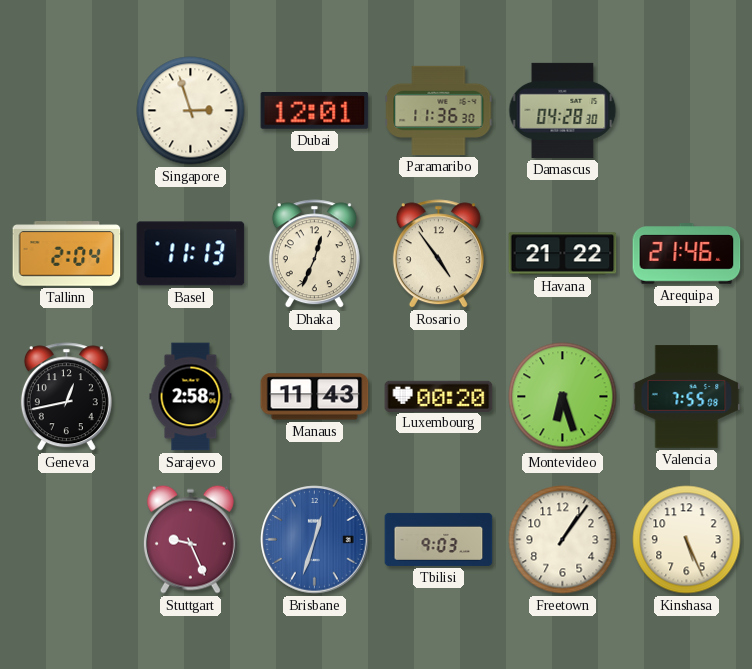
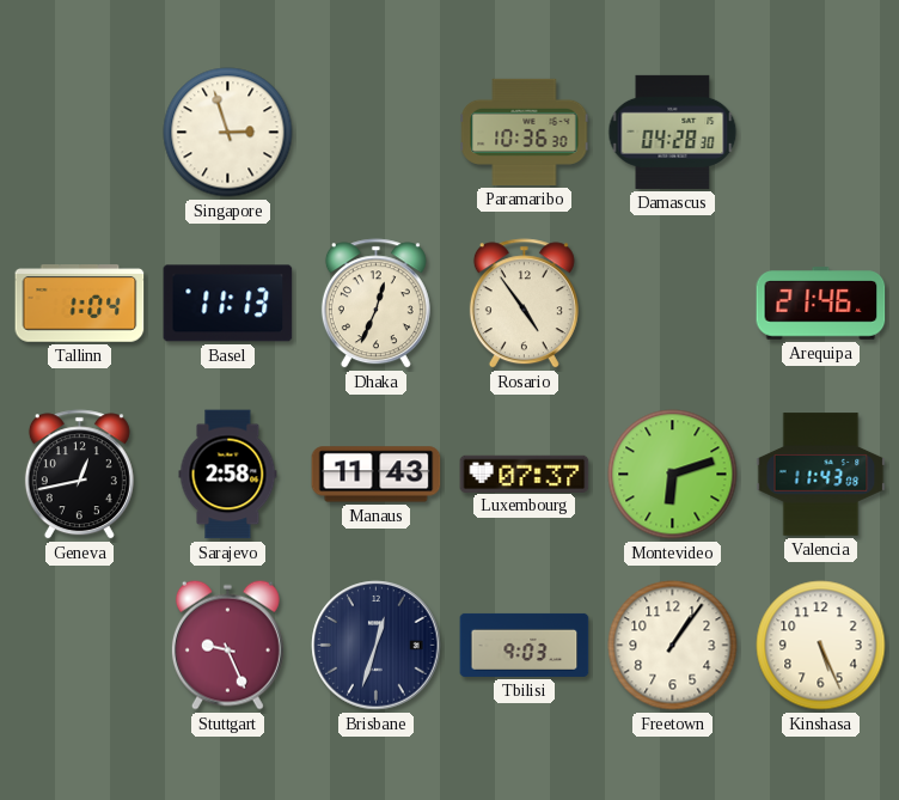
Dubai: 12:01 -> none
Paramaribo: 11:36 -> 10:36
Tallinn: 2:04 -> 1:04
Havana: 21:22 -> none
Luxembourg: 00:20 -> 07:37
Montevideo: 6:27 -> 6:12
Valencia: 7:55 -> 11:43
Brisbane dial: blue -> navy
